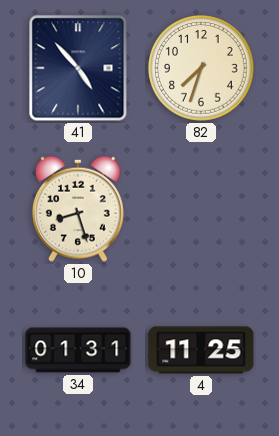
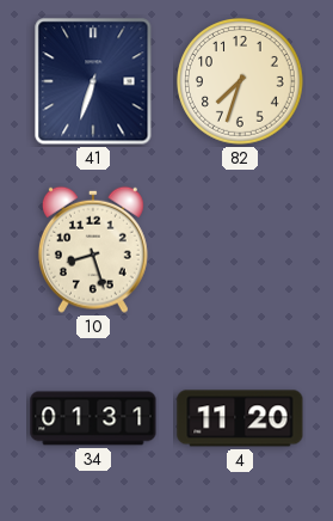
41: 4:53 -> 6:33
4: 11:25 -> 11:20
